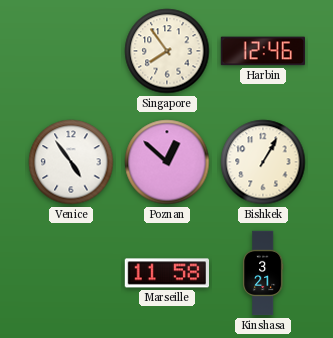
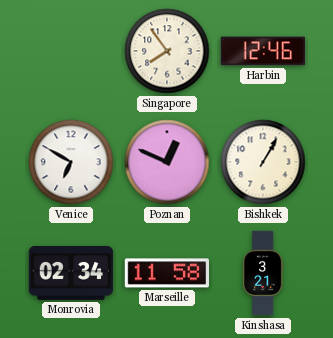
Venice: 4:54 -> 6:50
Poznan: 12:52 -> 12:49
Monrovia: none -> 02:34
